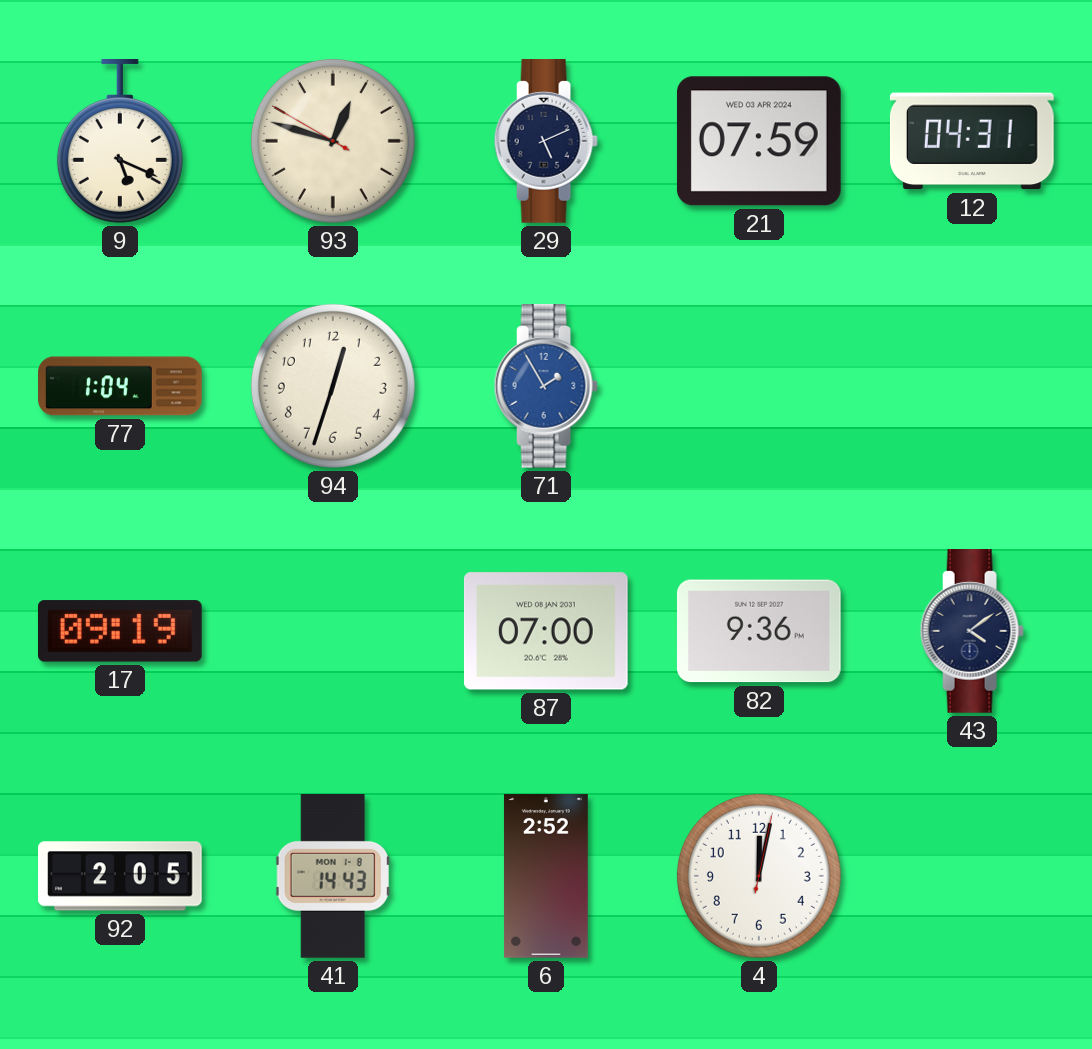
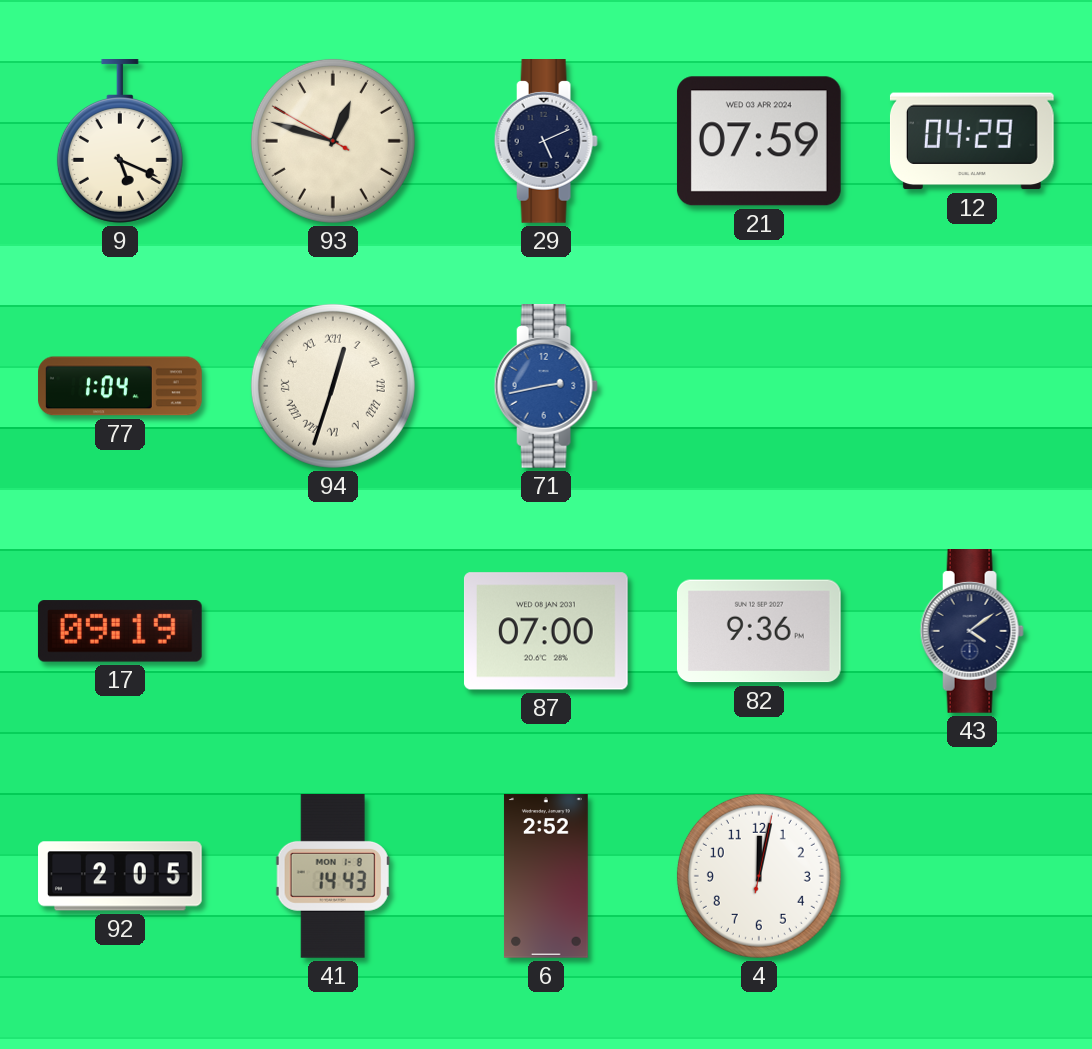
12: 04:31 -> 04:29
94 numerals: Arabic -> Roman
71: 1:55 -> 2:43
